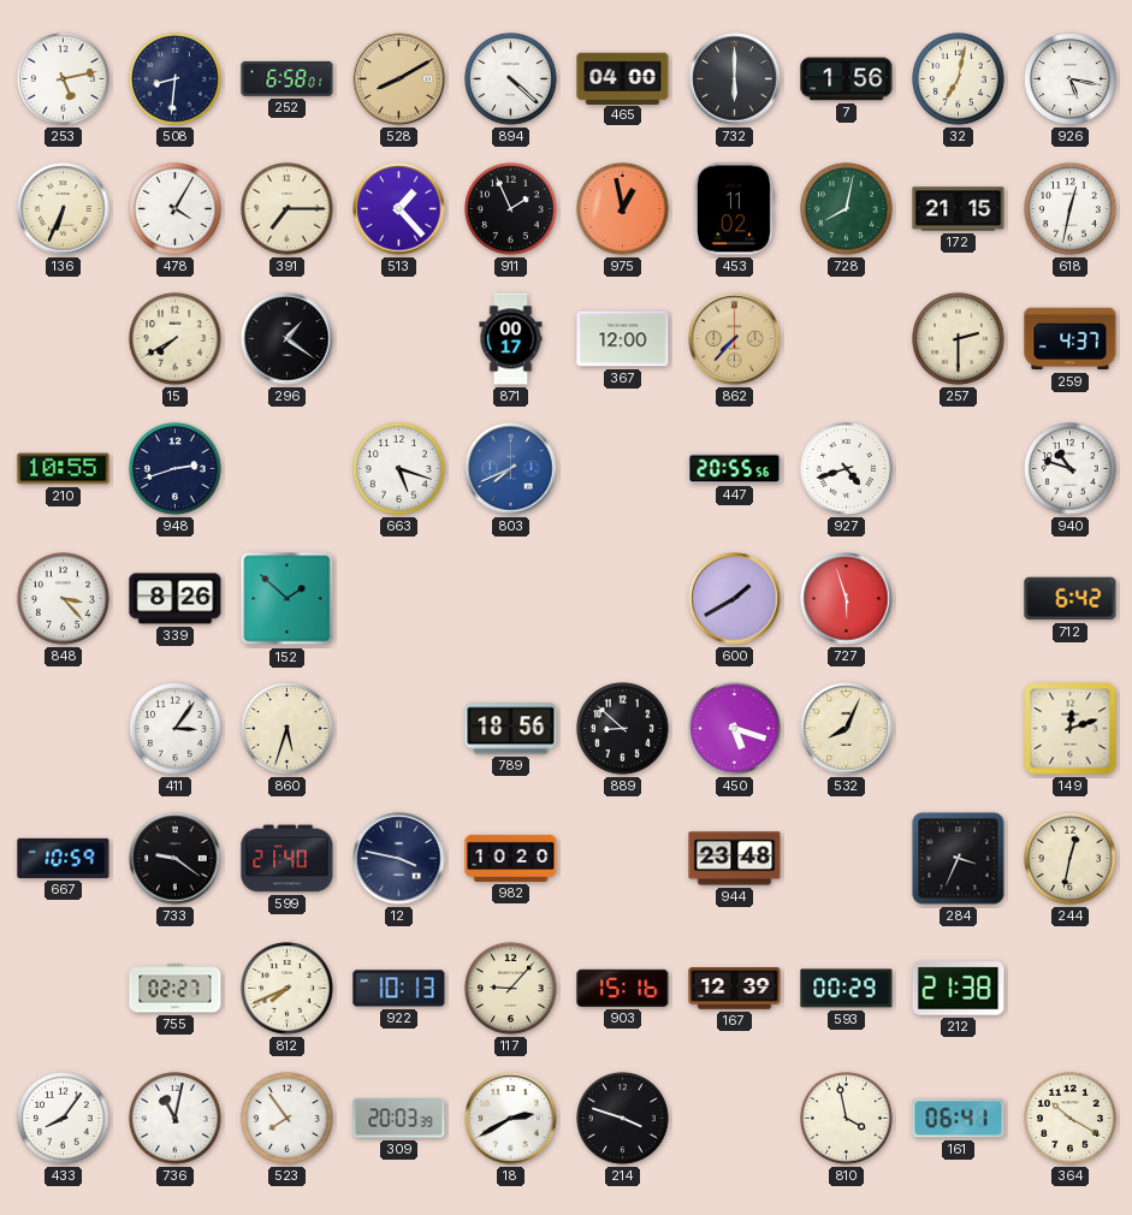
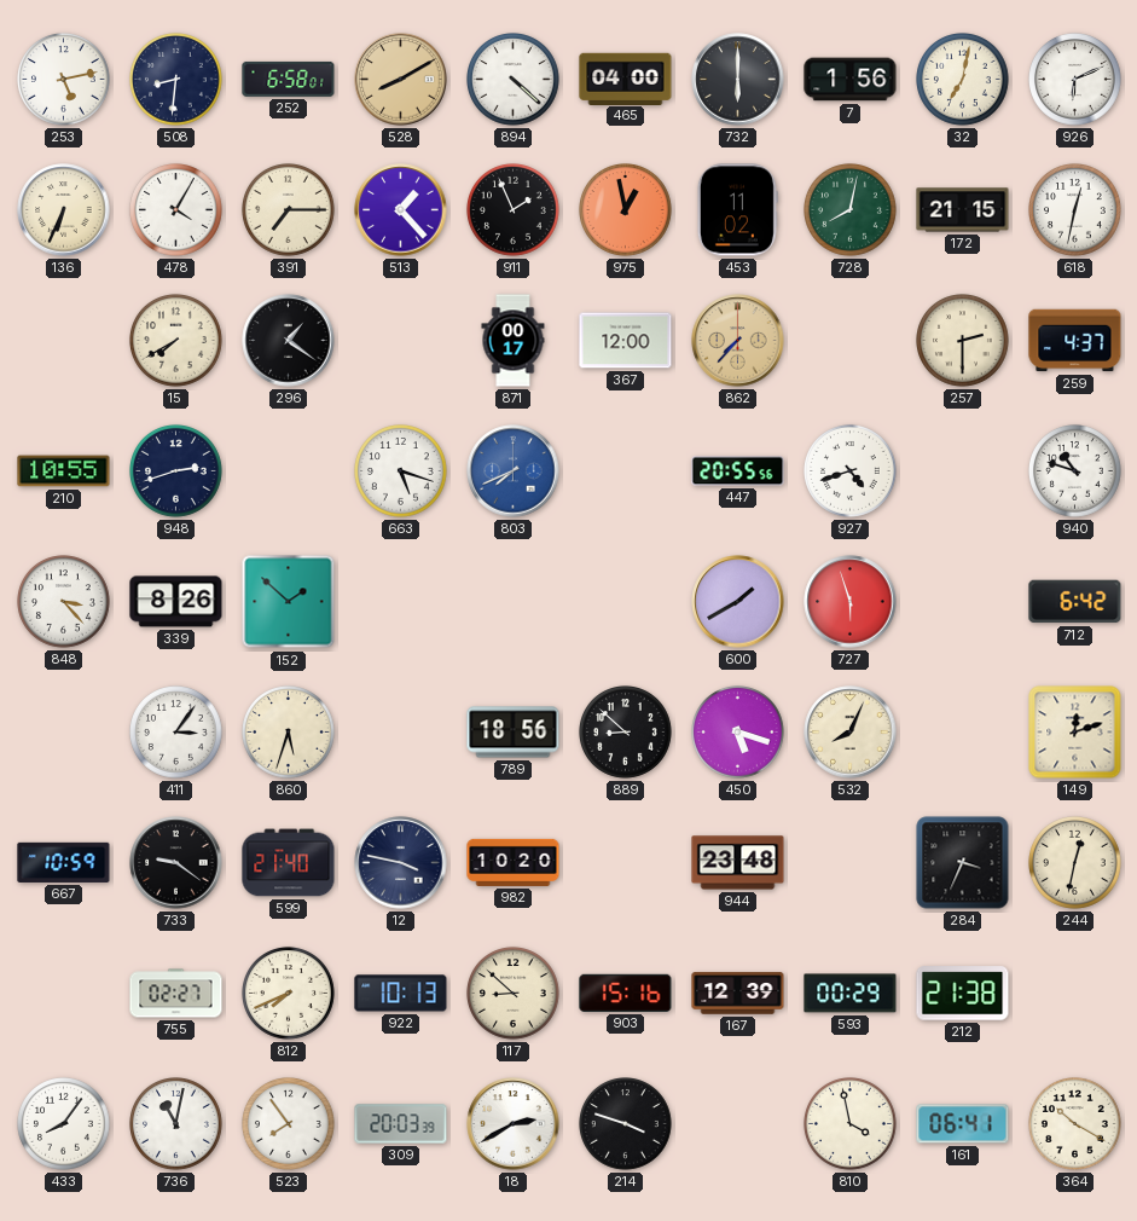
926: 5:17 -> 6:11
117: 9:07 -> 8:52
